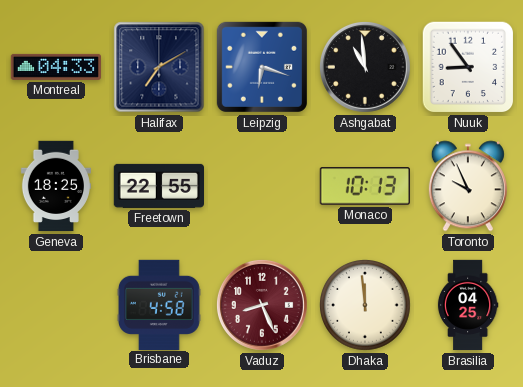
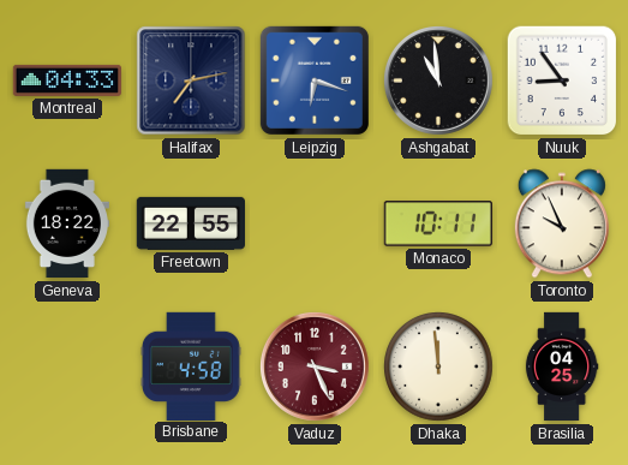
Halifax: 7:10 -> 7:13
Geneva: 18:25 -> 18:22
Monaco: 10:13 -> 10:11
Vaduz: 8:26 -> 3:26
